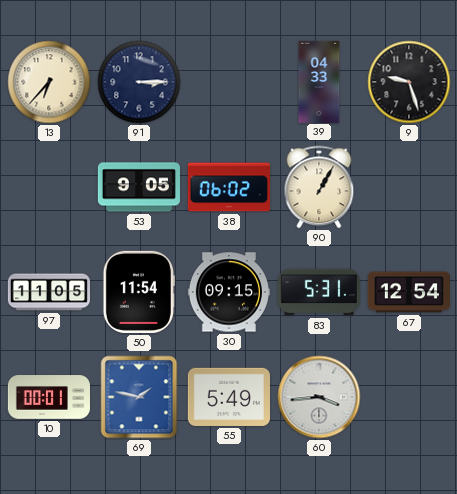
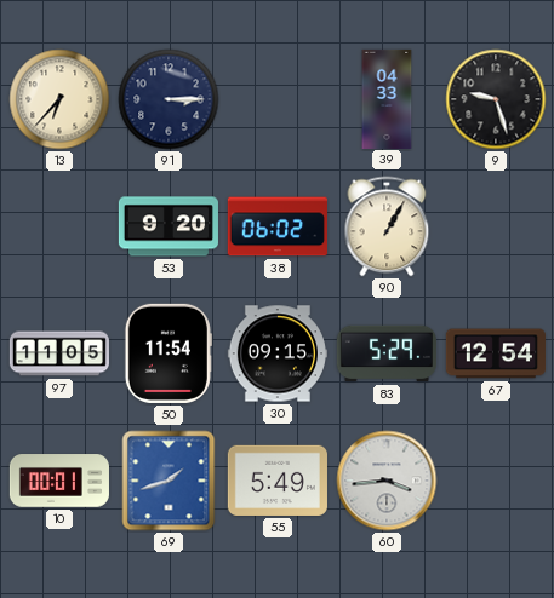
53: 9:05 -> 9:20
83: 5:31 -> 5:29
69: 1:47 -> 1:42
